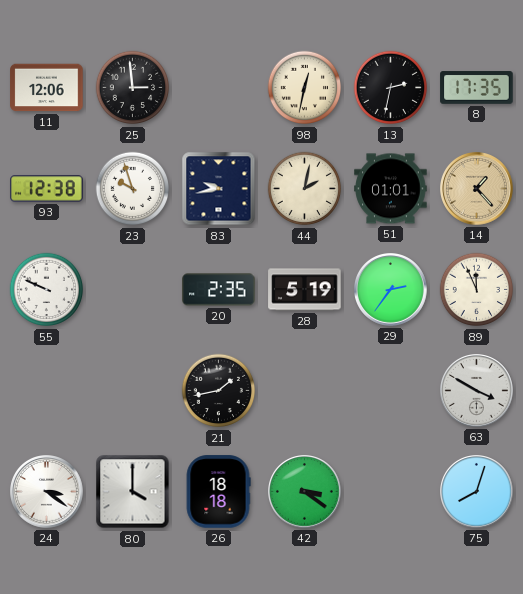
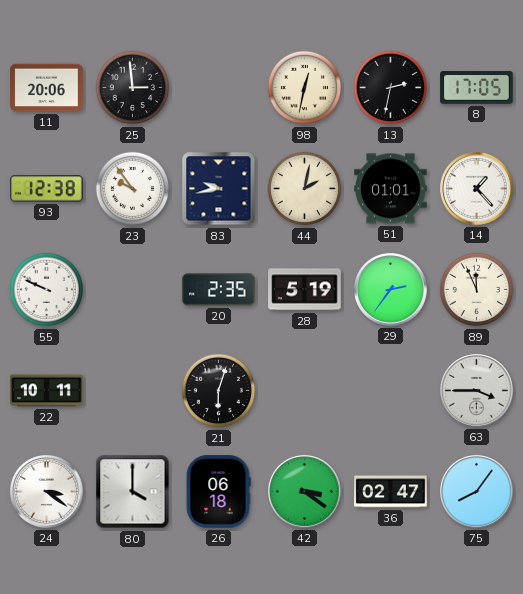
11: 12:06 -> 20:06
8: 17:35 -> 17:05
23: 9:57 -> 9:54
14 dial: champagne -> white
22: none -> 10:11
21: 1:43 -> 6:03
63: 3:50 -> 3:45
26: 18:18 -> 06:18
36: none -> 02:47
75: 8:03 -> 8:06
